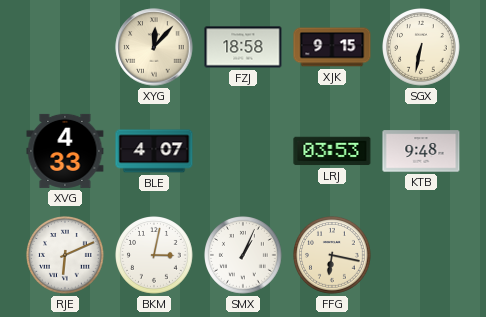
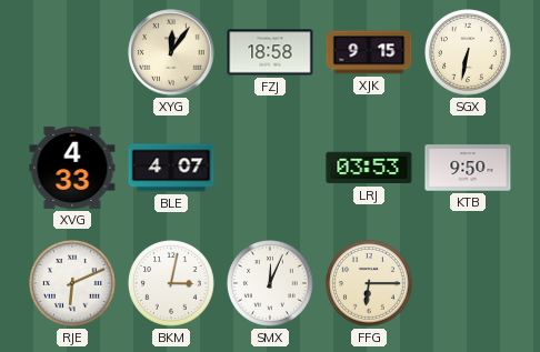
XYG: 12:07 -> 12:06
KTB: 9:48 -> 9:50
SMX: 1:04 -> 12:04
FFG: 6:17 -> 6:15
